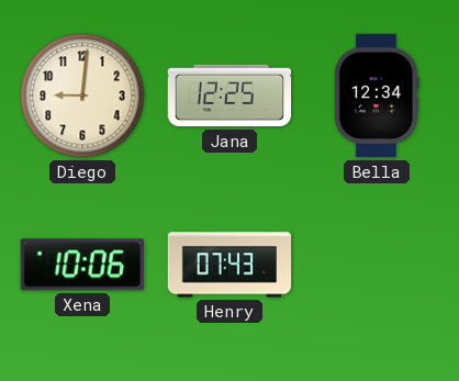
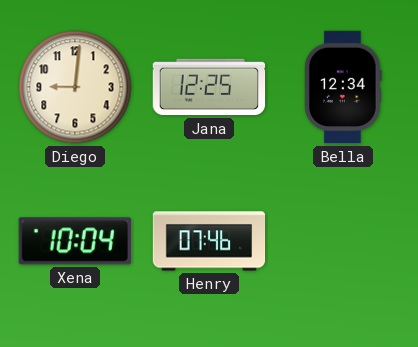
Xena: 10:06 -> 10:04
Henry: 07:43 -> 07:46
